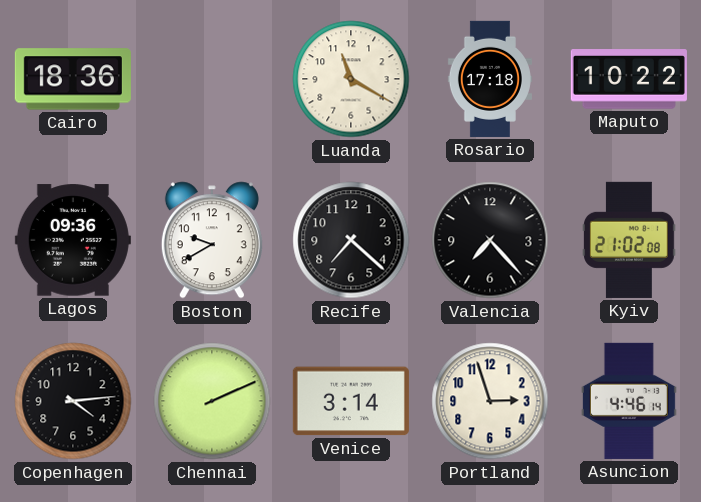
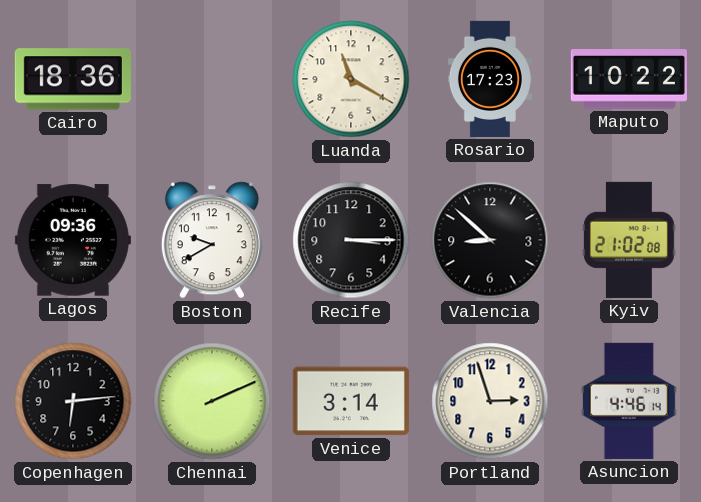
Rosario: 17:18 -> 17:23
Recife: 7:22 -> 3:15
Valencia: 7:23 -> 8:52
Copenhagen: 4:14 -> 6:14
